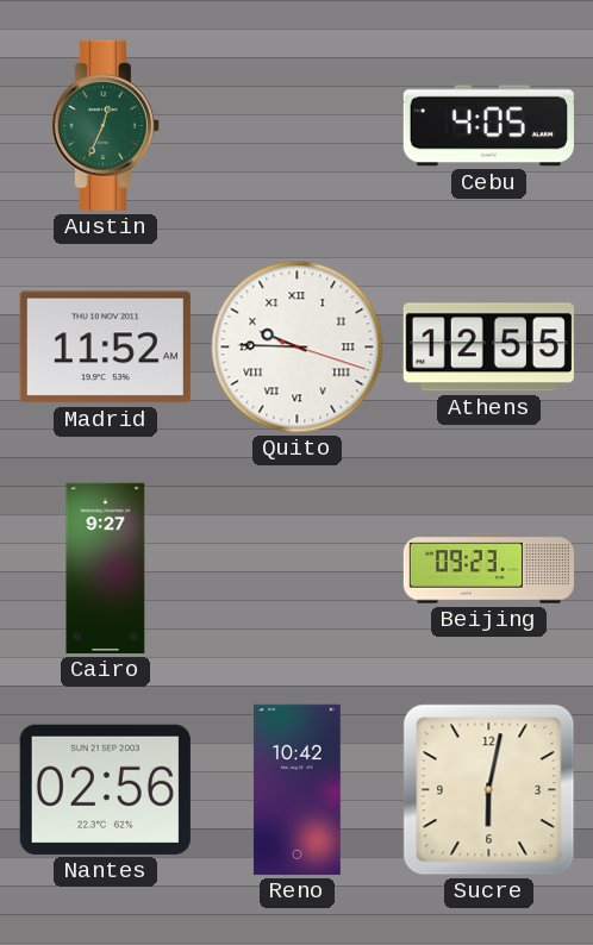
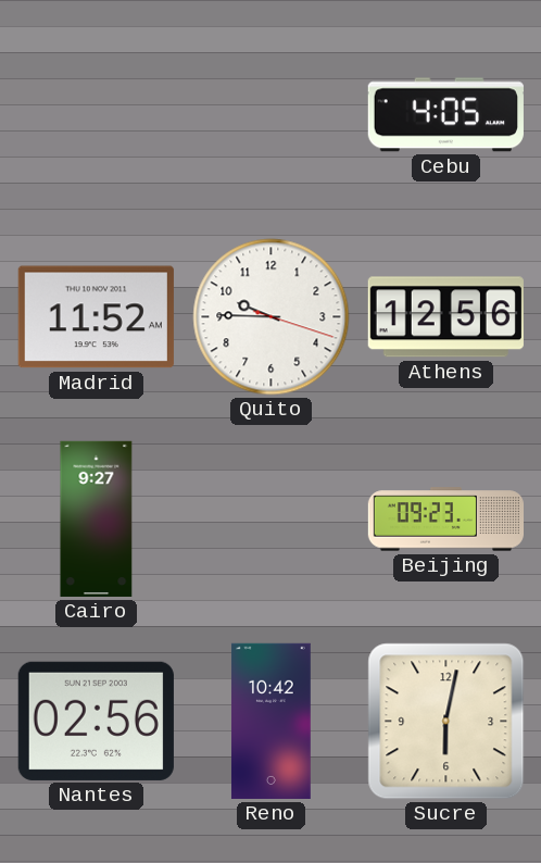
Austin: 12:34 -> none
Quito numerals: Roman -> Arabic
Athens: 12:55 -> 12:56
